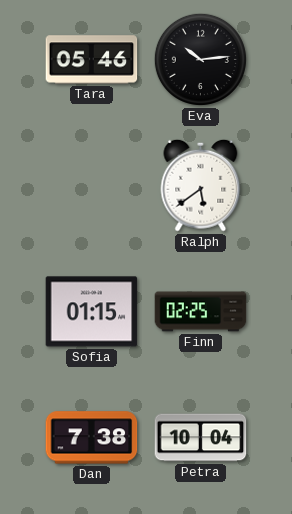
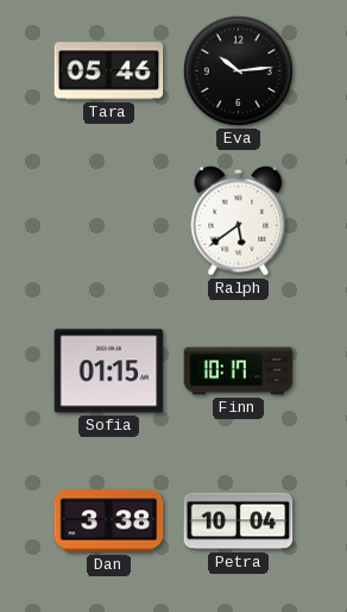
Finn: 02:25 -> 10:17
Dan: 7:38 -> 3:38
